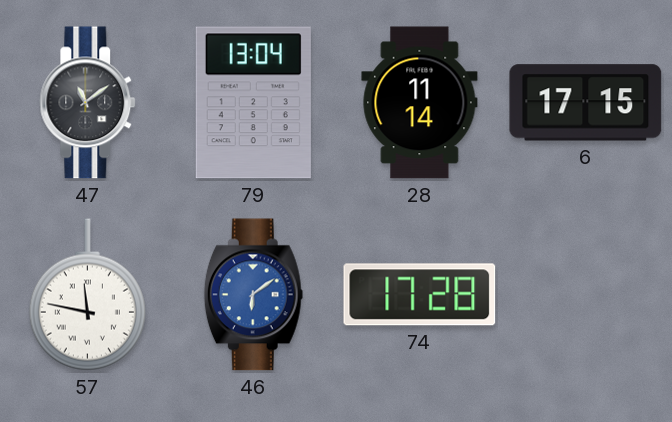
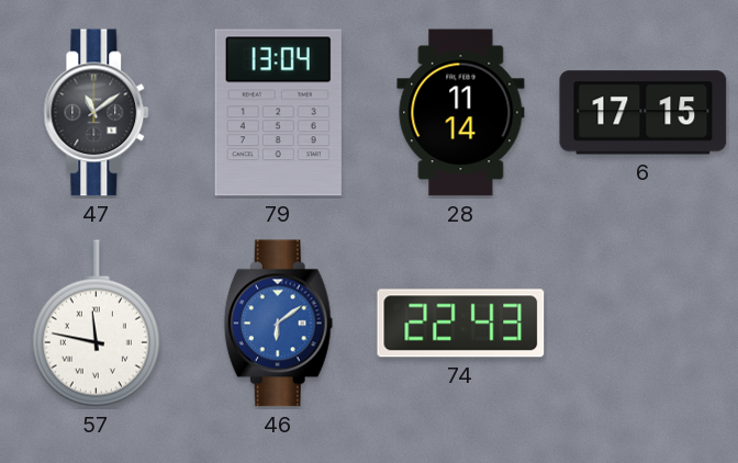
74: 17:28 -> 22:43
